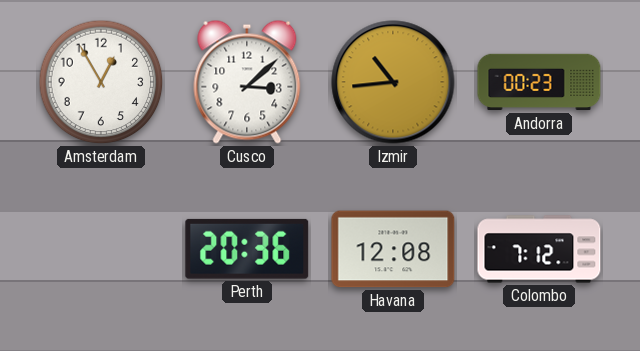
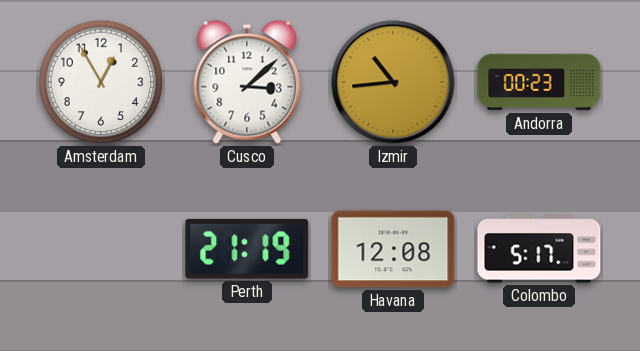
Perth: 20:36 -> 21:19
Colombo: 7:12 -> 5:17
